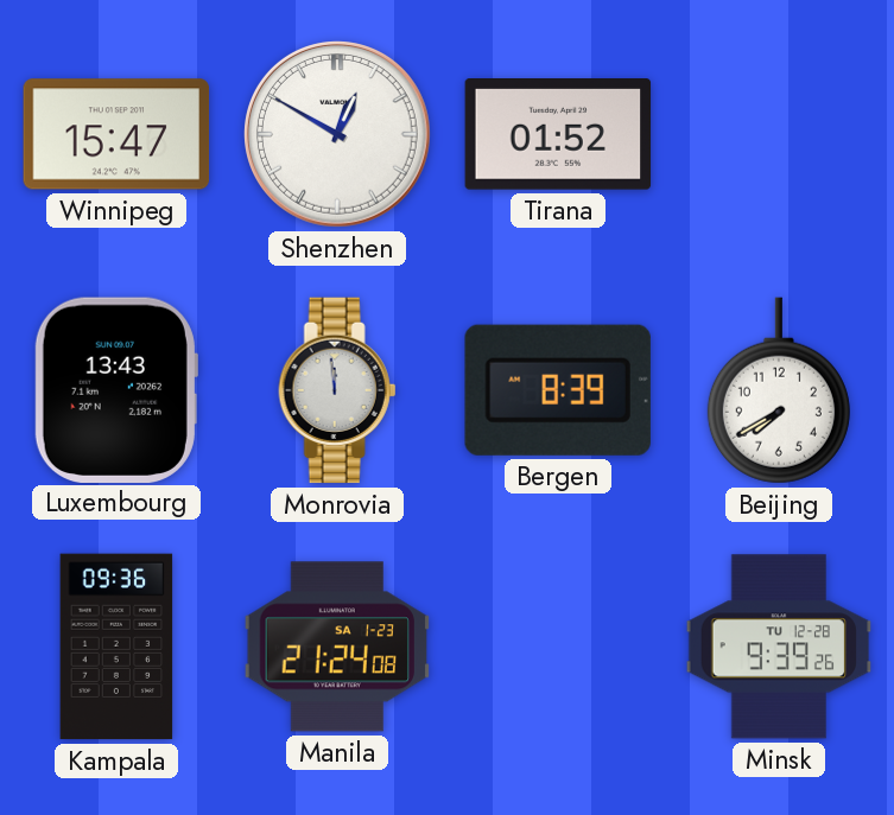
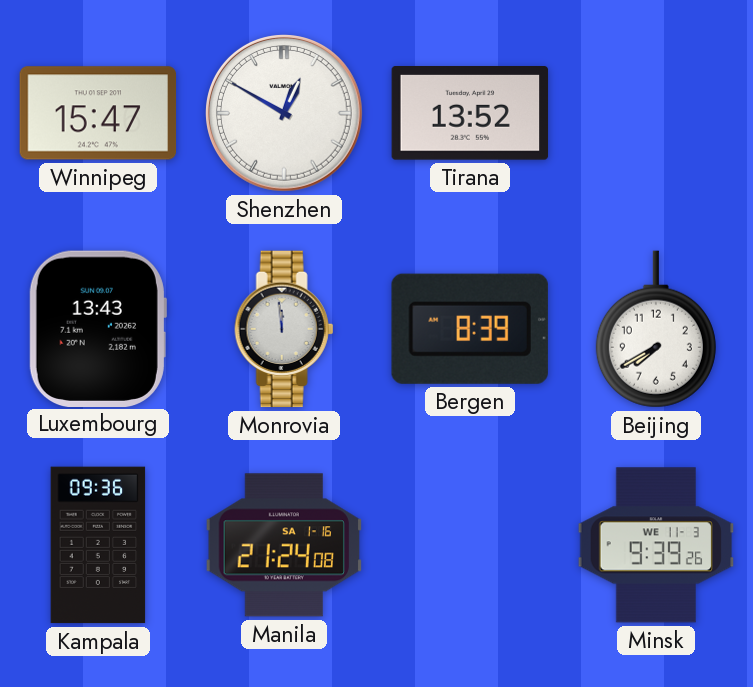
Tirana: 01:52 -> 13:52
Manila date: SA 1-23 -> SA 1-16
Minsk date: TU 12-28 -> WE 11-3
